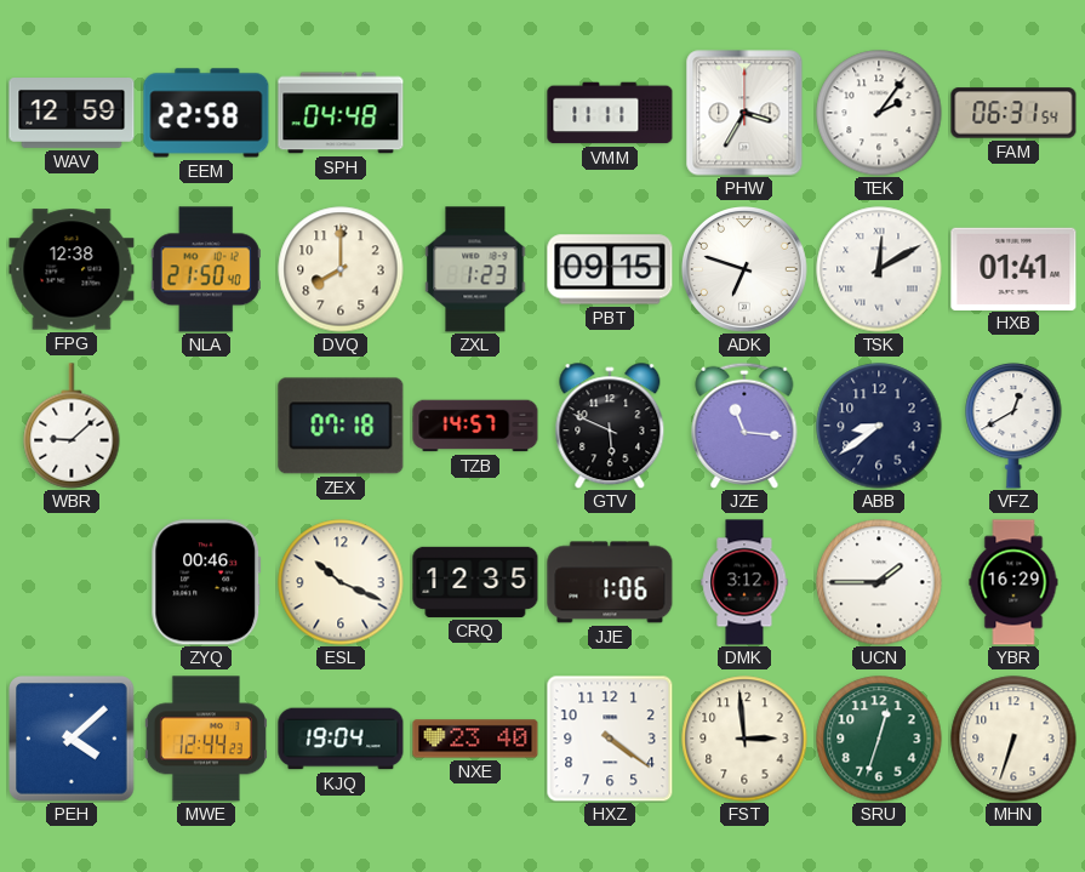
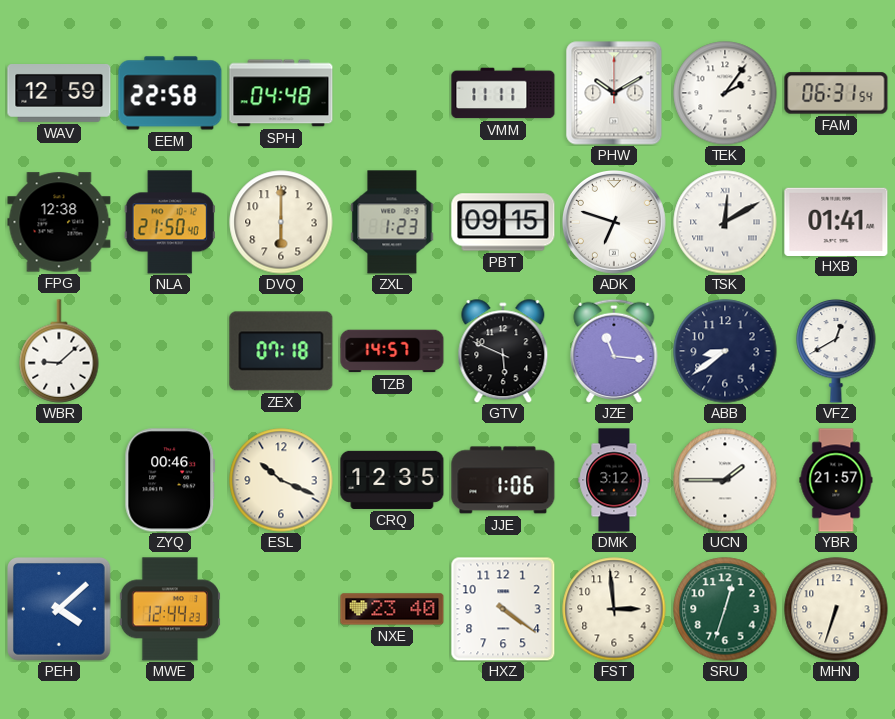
PHW: 3:35 -> 10:10
DVQ: 8:00 -> 6:00
YBR: 16:29 -> 21:57
KJQ: 19:04 -> none
